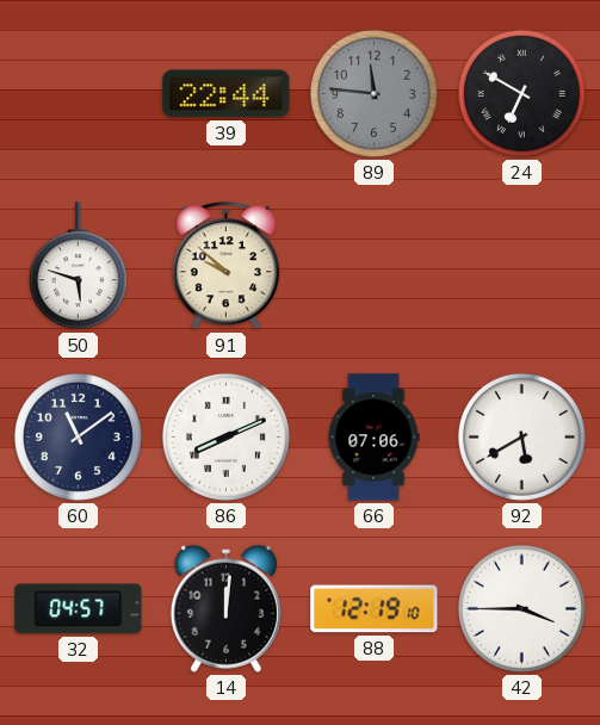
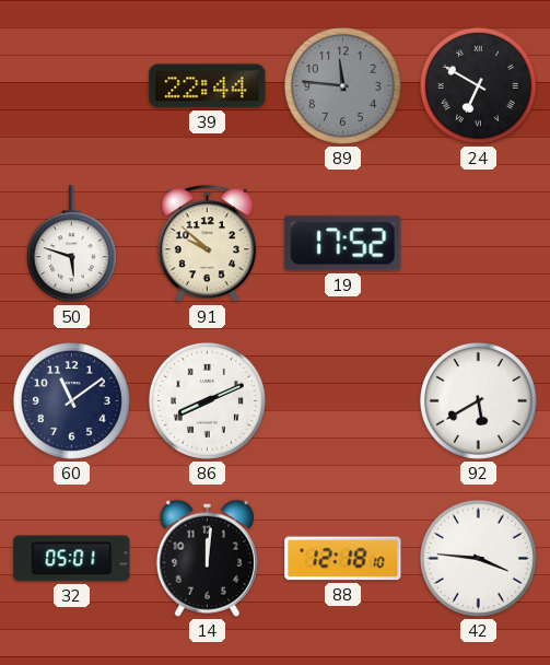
19: none -> 17:52
66: 07:06 -> none
32: 04:57 -> 05:01
88: 12:19 -> 12:18
42: 3:45 -> 3:46
